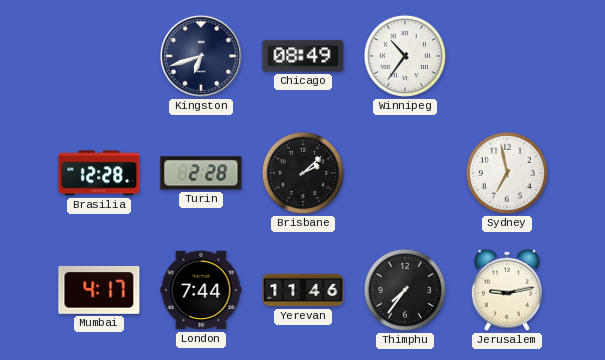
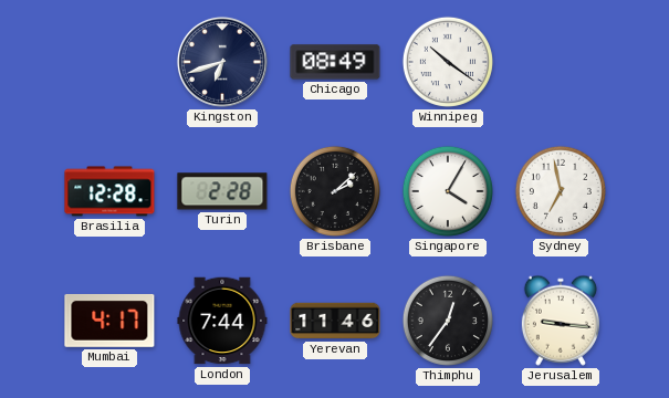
Winnipeg: 10:36 -> 10:21
Singapore: none -> 4:05
Thimphu: 7:36 -> 12:36
Jerusalem: 9:13 -> 9:16
